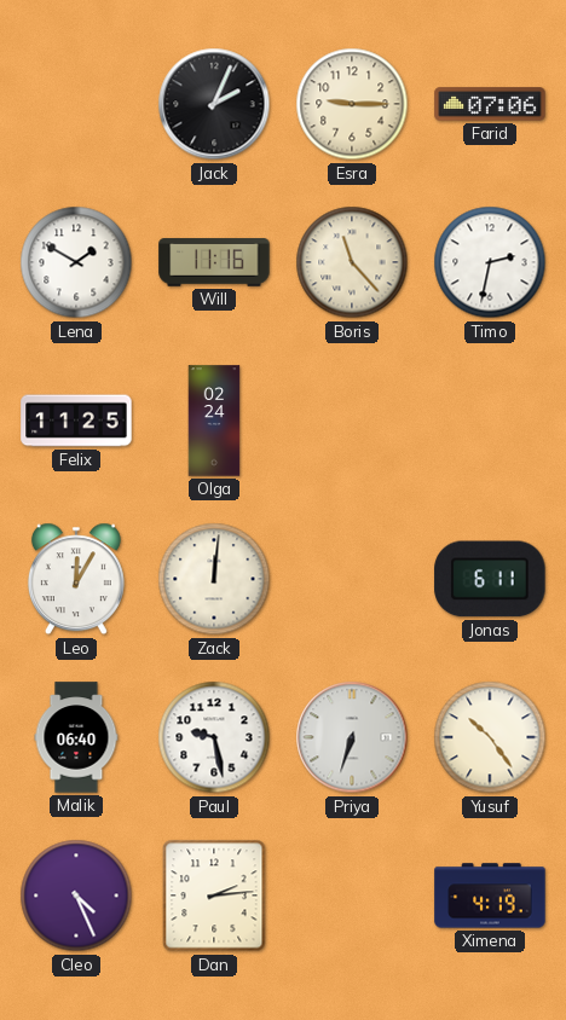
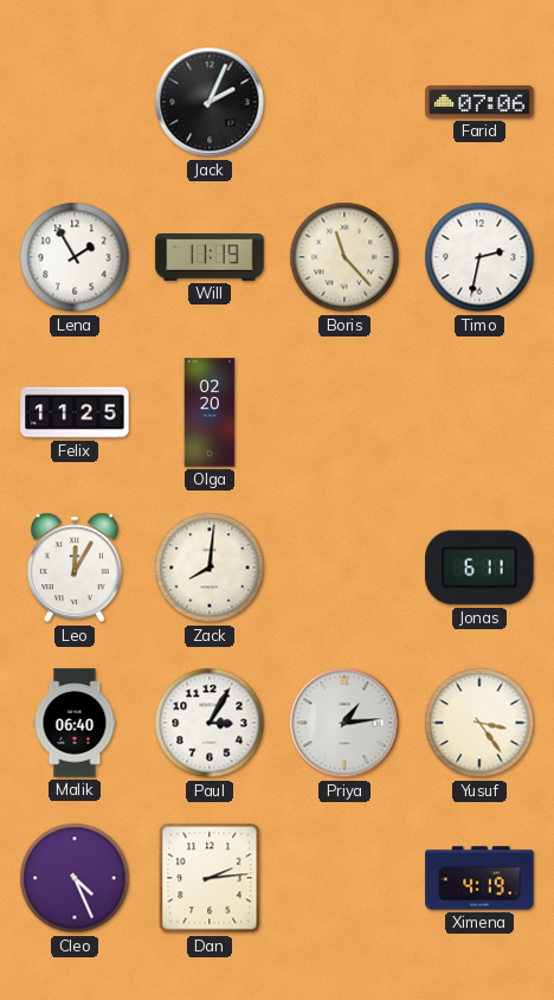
Esra: 9:15 -> none
Lena: 1:50 -> 1:55
Will: 11:16 -> 11:19
Olga: 02:24 -> 02:20
Zack: 12:01 -> 8:01
Paul: 9:28 -> 3:05
Priya: 6:33 -> 1:14
Yusuf: 10:24 -> 3:24
